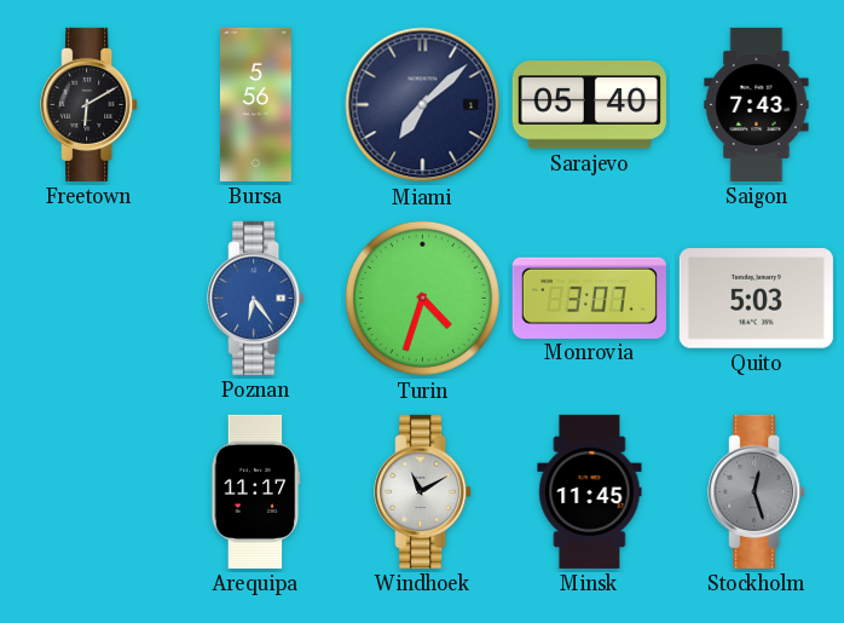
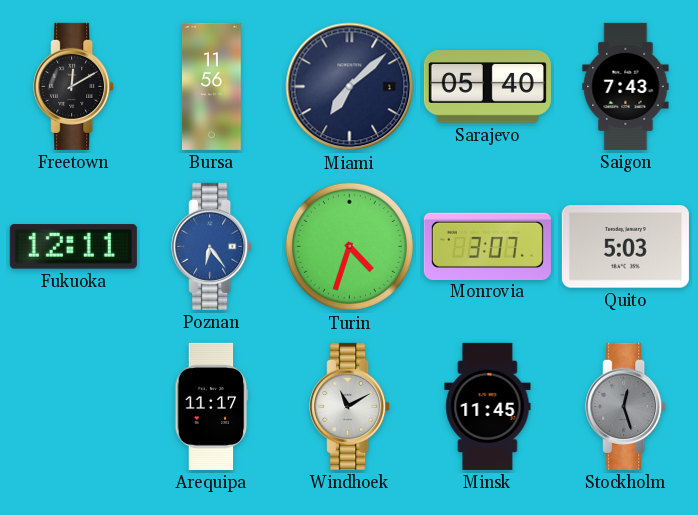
Freetown: 6:10 -> 12:10
Bursa: 5:56 -> 11:56
Fukuoka: none -> 12:11
